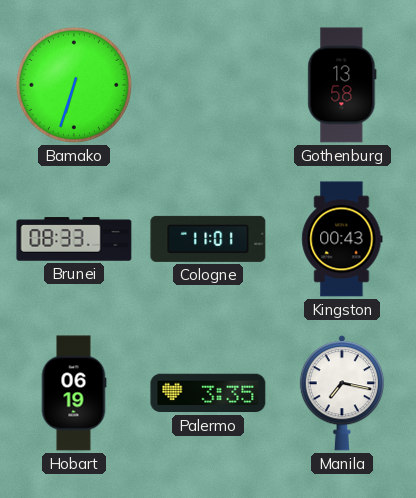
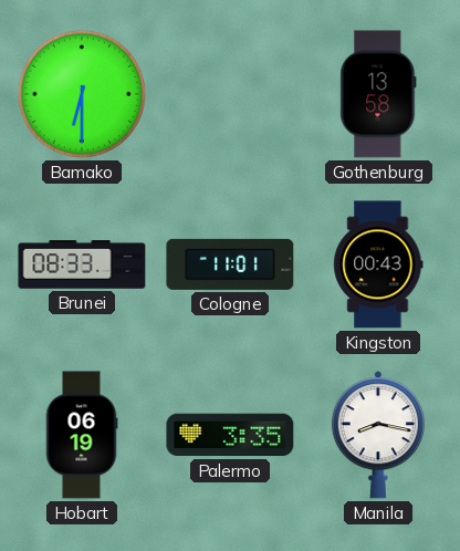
Bamako: 6:33 -> 6:30
Manila: 7:17 -> 8:17
